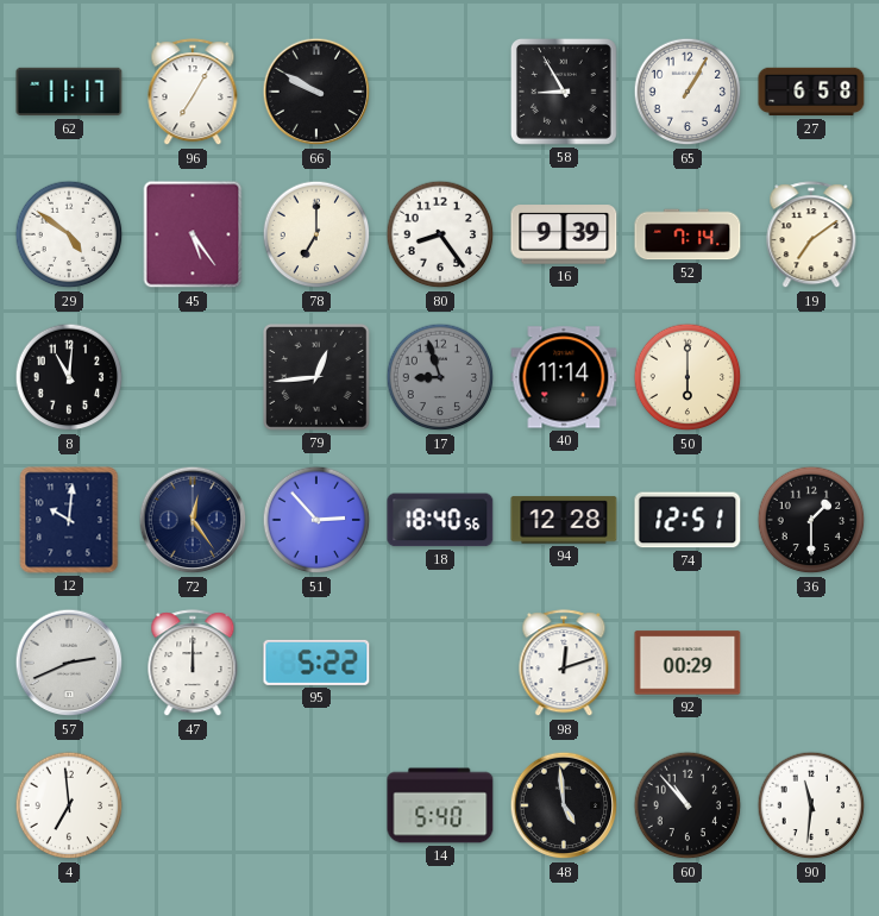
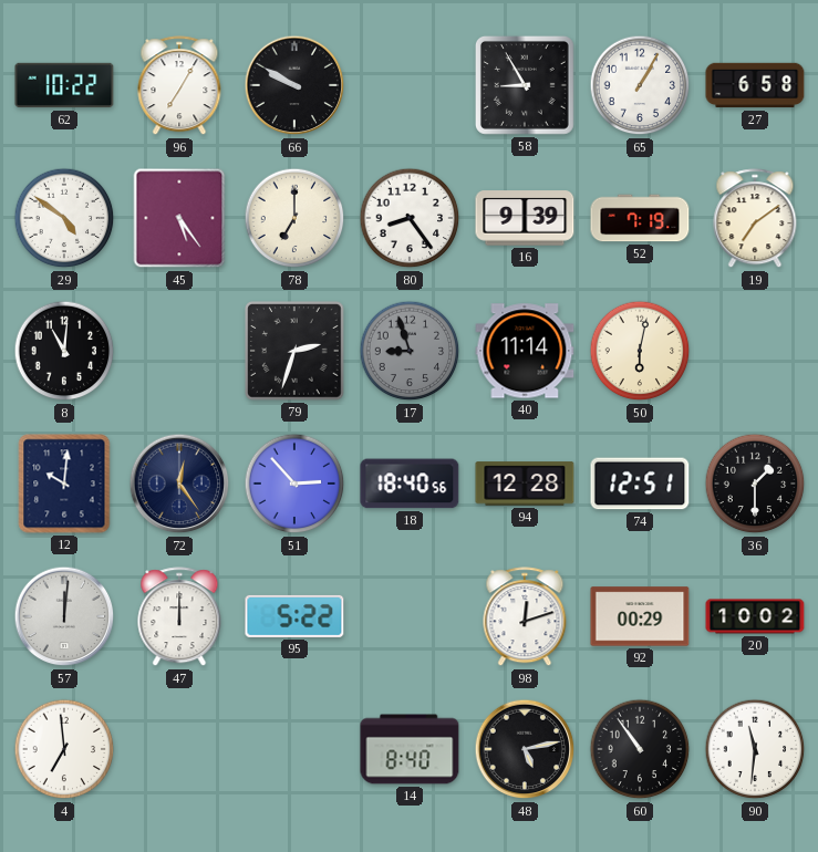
62: 11:17 -> 10:22
52: 7:14 -> 7:19
79: 12:44 -> 2:33
50: 6:00 -> 6:02
57: 2:41 -> 12:01
20: none -> 10:02
14: 5:40 -> 8:40
48: 4:59 -> 5:13
60: 10:53 -> 10:54
